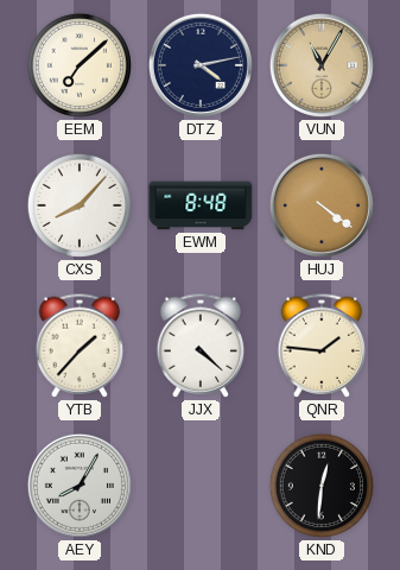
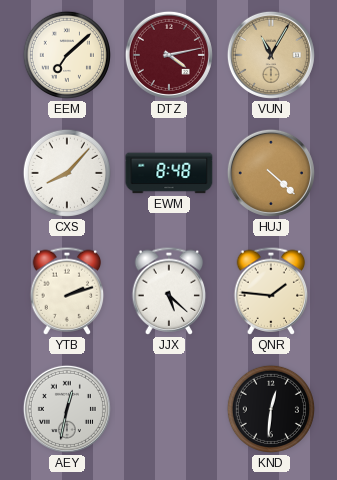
DTZ dial: navy -> burgundy
HUJ: 4:21 -> 4:22
YTB: 1:37 -> 2:12
JJX: 4:22 -> 5:22
AEY: 8:05 -> 12:32
